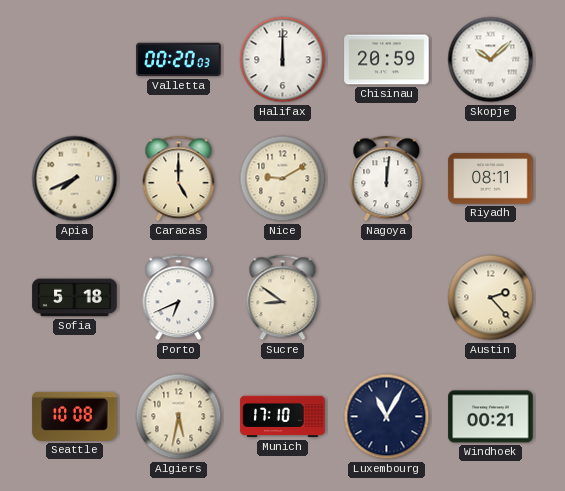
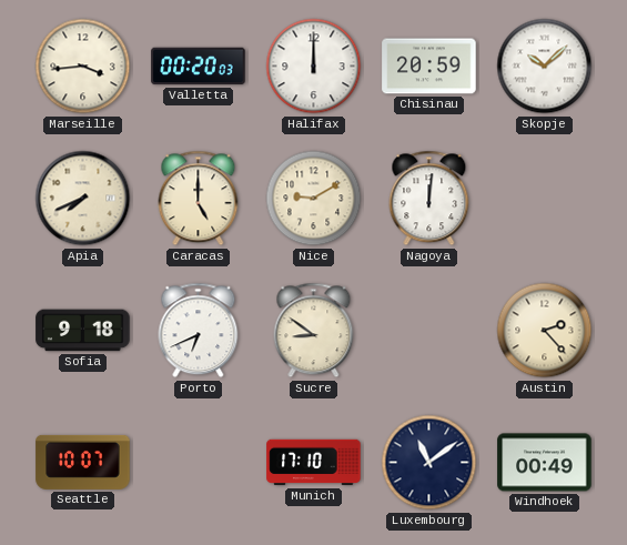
Marseille: none -> 3:44
Riyadh: 08:11 -> none
Sofia: 5:18 -> 9:18
Seattle: 10:08 -> 10:07
Algiers: 5:32 -> none
Luxembourg: 11:05 -> 11:09
Windhoek: 00:21 -> 00:49
